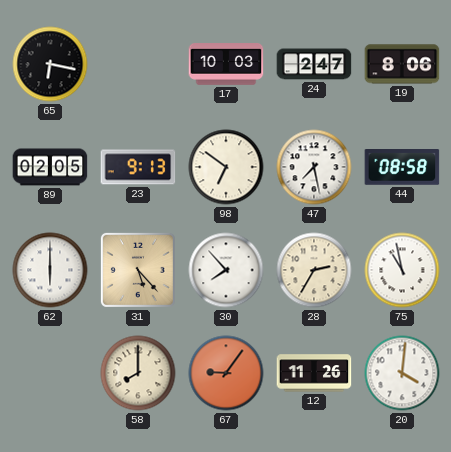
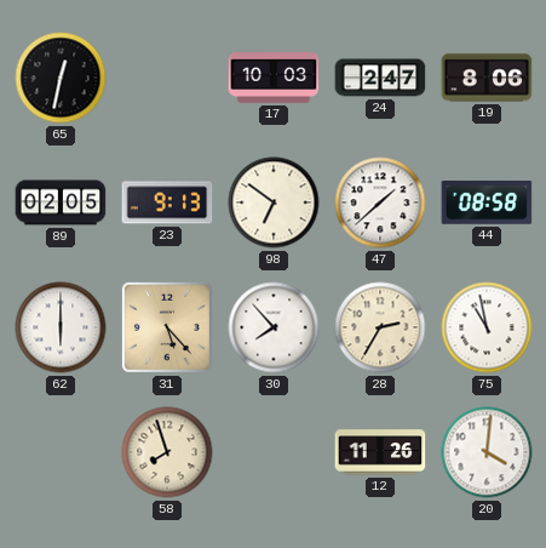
65: 6:17 -> 12:32
47: 7:28 -> 1:38
58: 8:00 -> 7:57
67: 9:06 -> none
